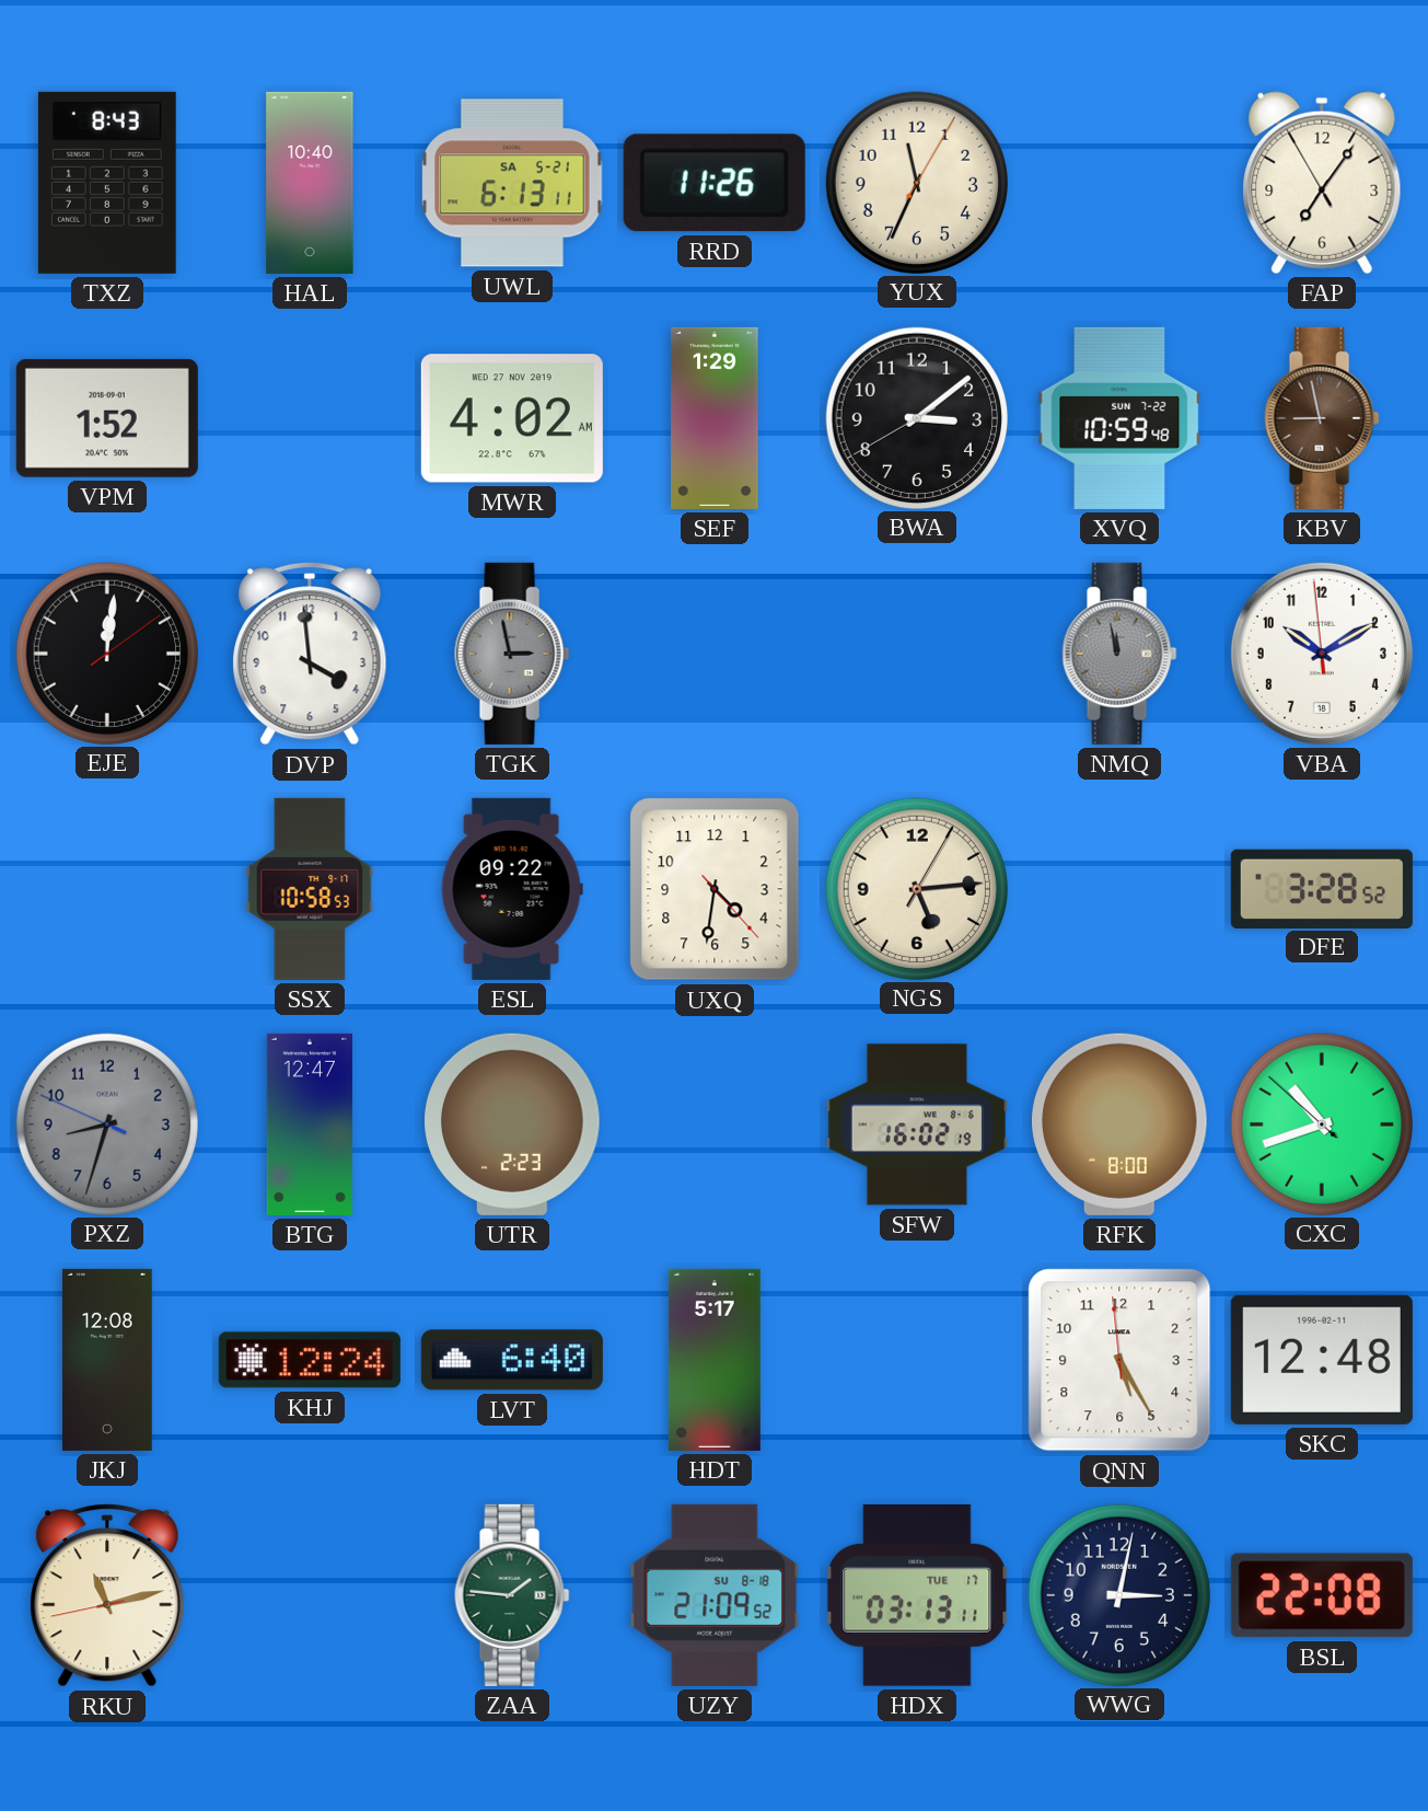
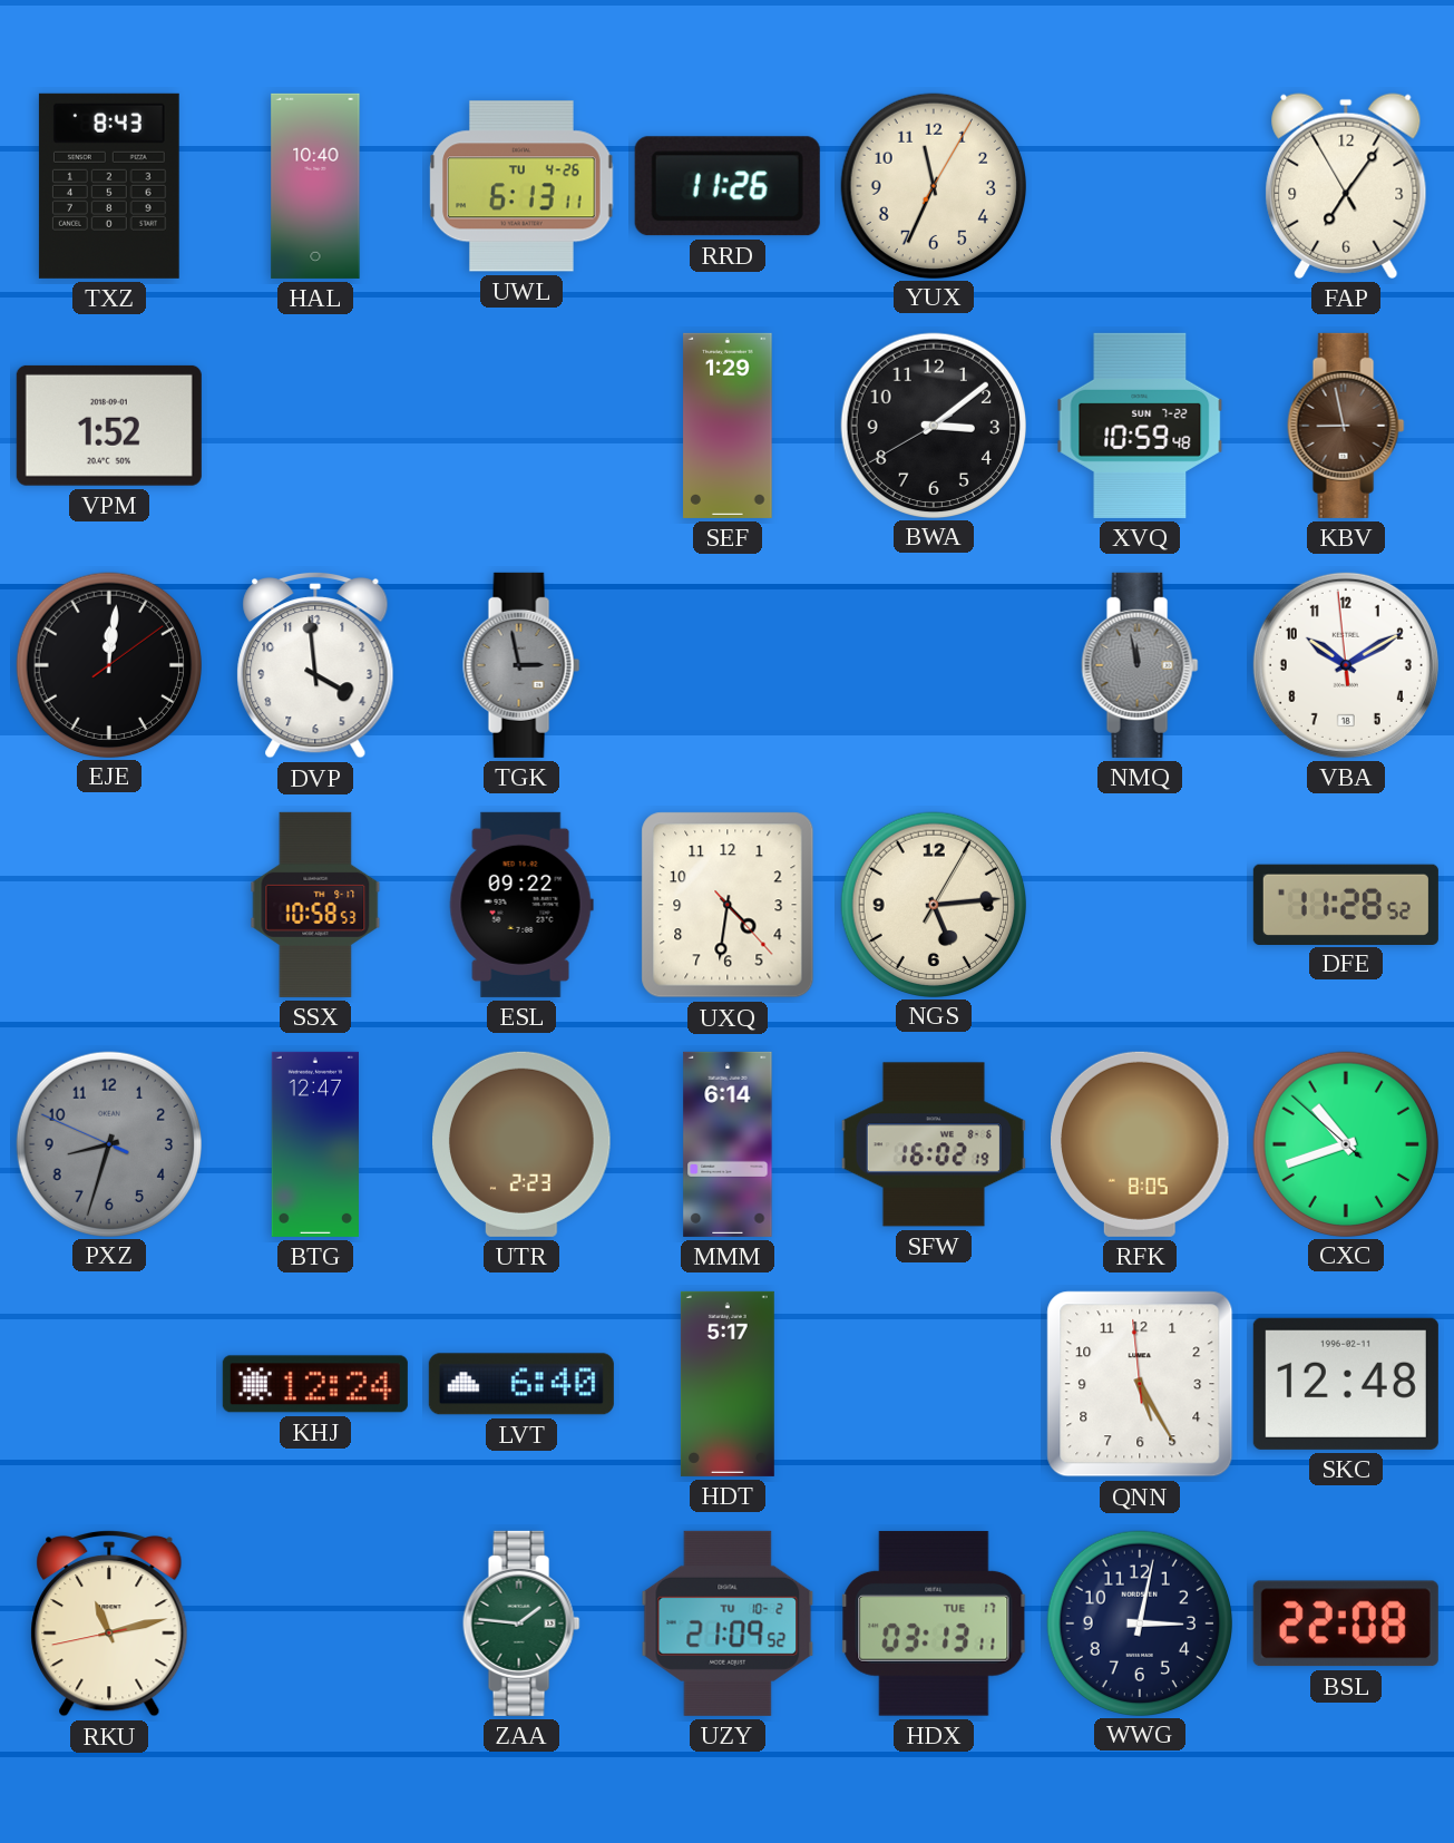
UWL date: SA 5-21 -> TU 4-26
MWR: 4:02 -> none
DFE: 3:28 -> 11:28
MMM: none -> 6:14
RFK: 8:00 -> 8:05
JKJ: 12:08 -> none
UZY date: SU 8-18 -> TU 10-2
